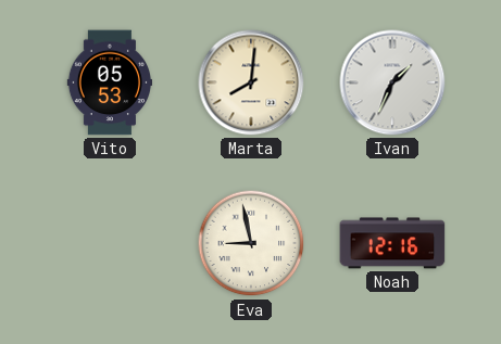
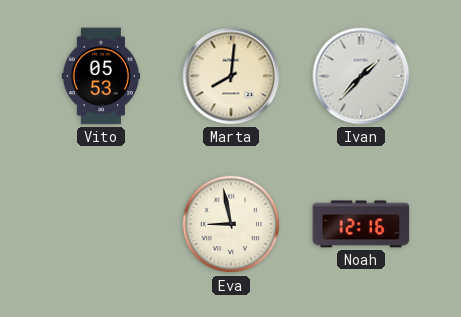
Ivan: 1:34 -> 1:37
